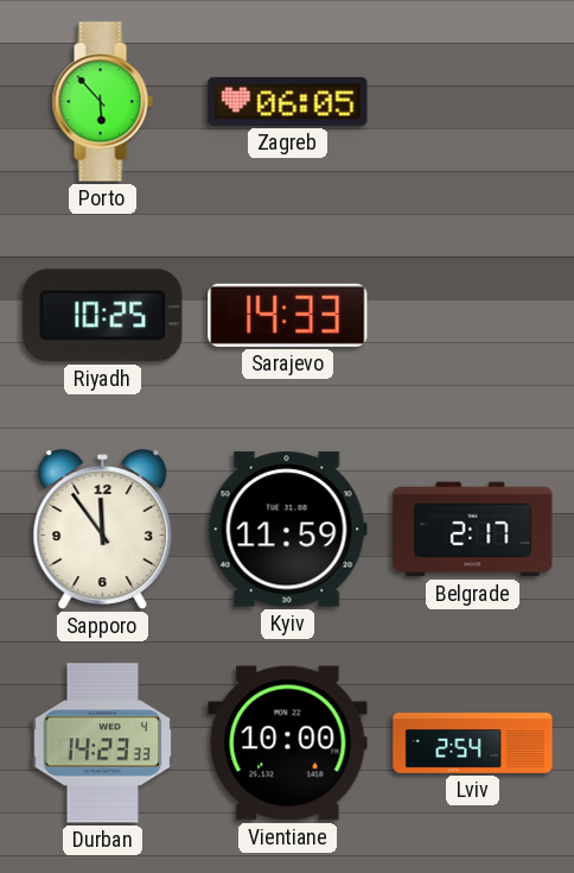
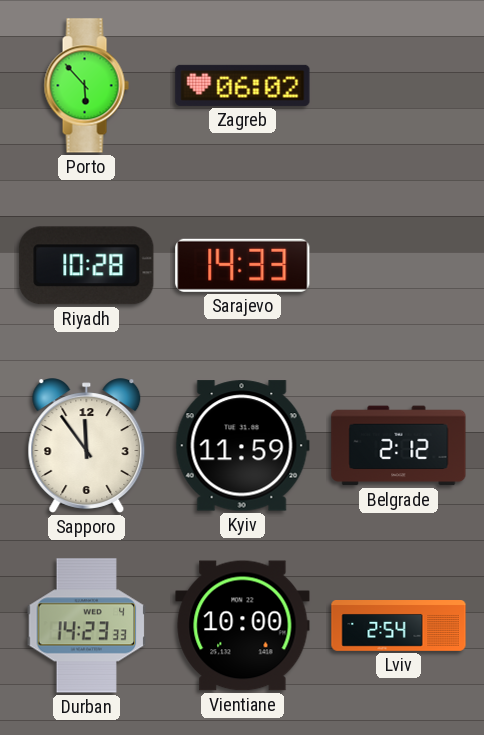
Zagreb: 06:05 -> 06:02
Riyadh: 10:25 -> 10:28
Belgrade: 2:17 -> 2:12
